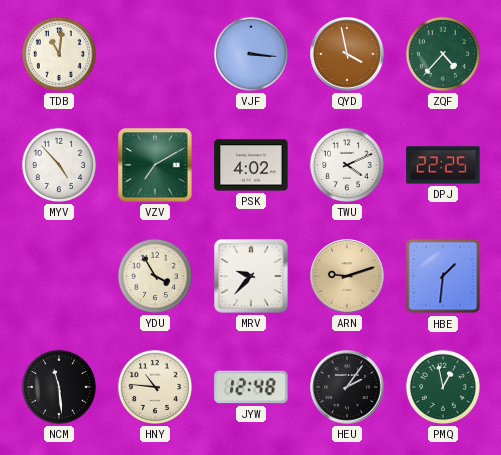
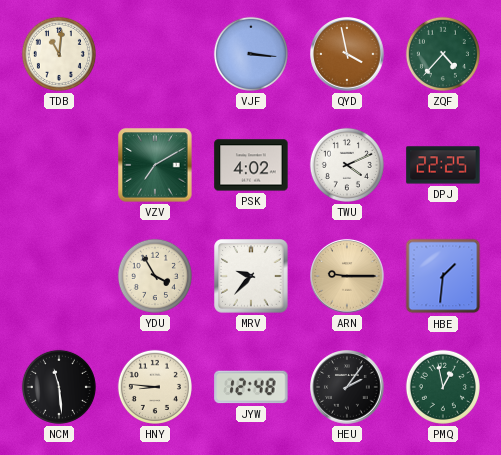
MYV: 4:53 -> none
ARN: 9:12 -> 9:15
HNY: 10:46 -> 8:46
